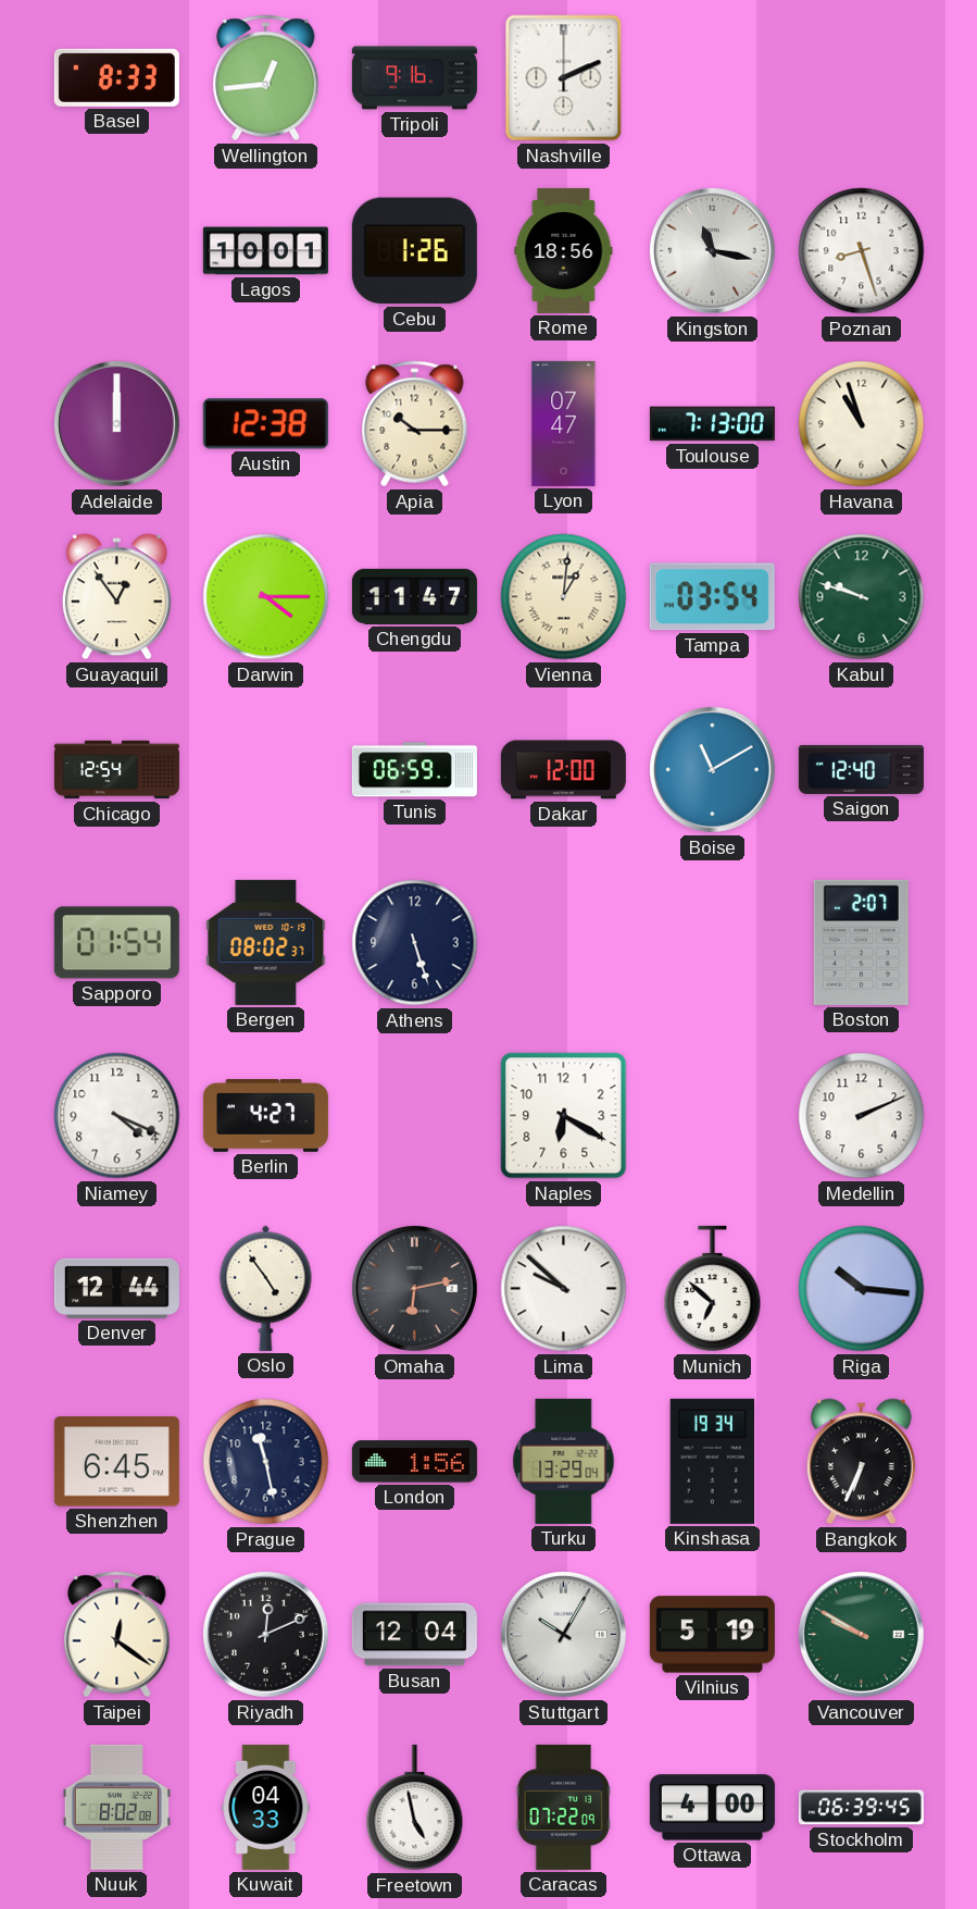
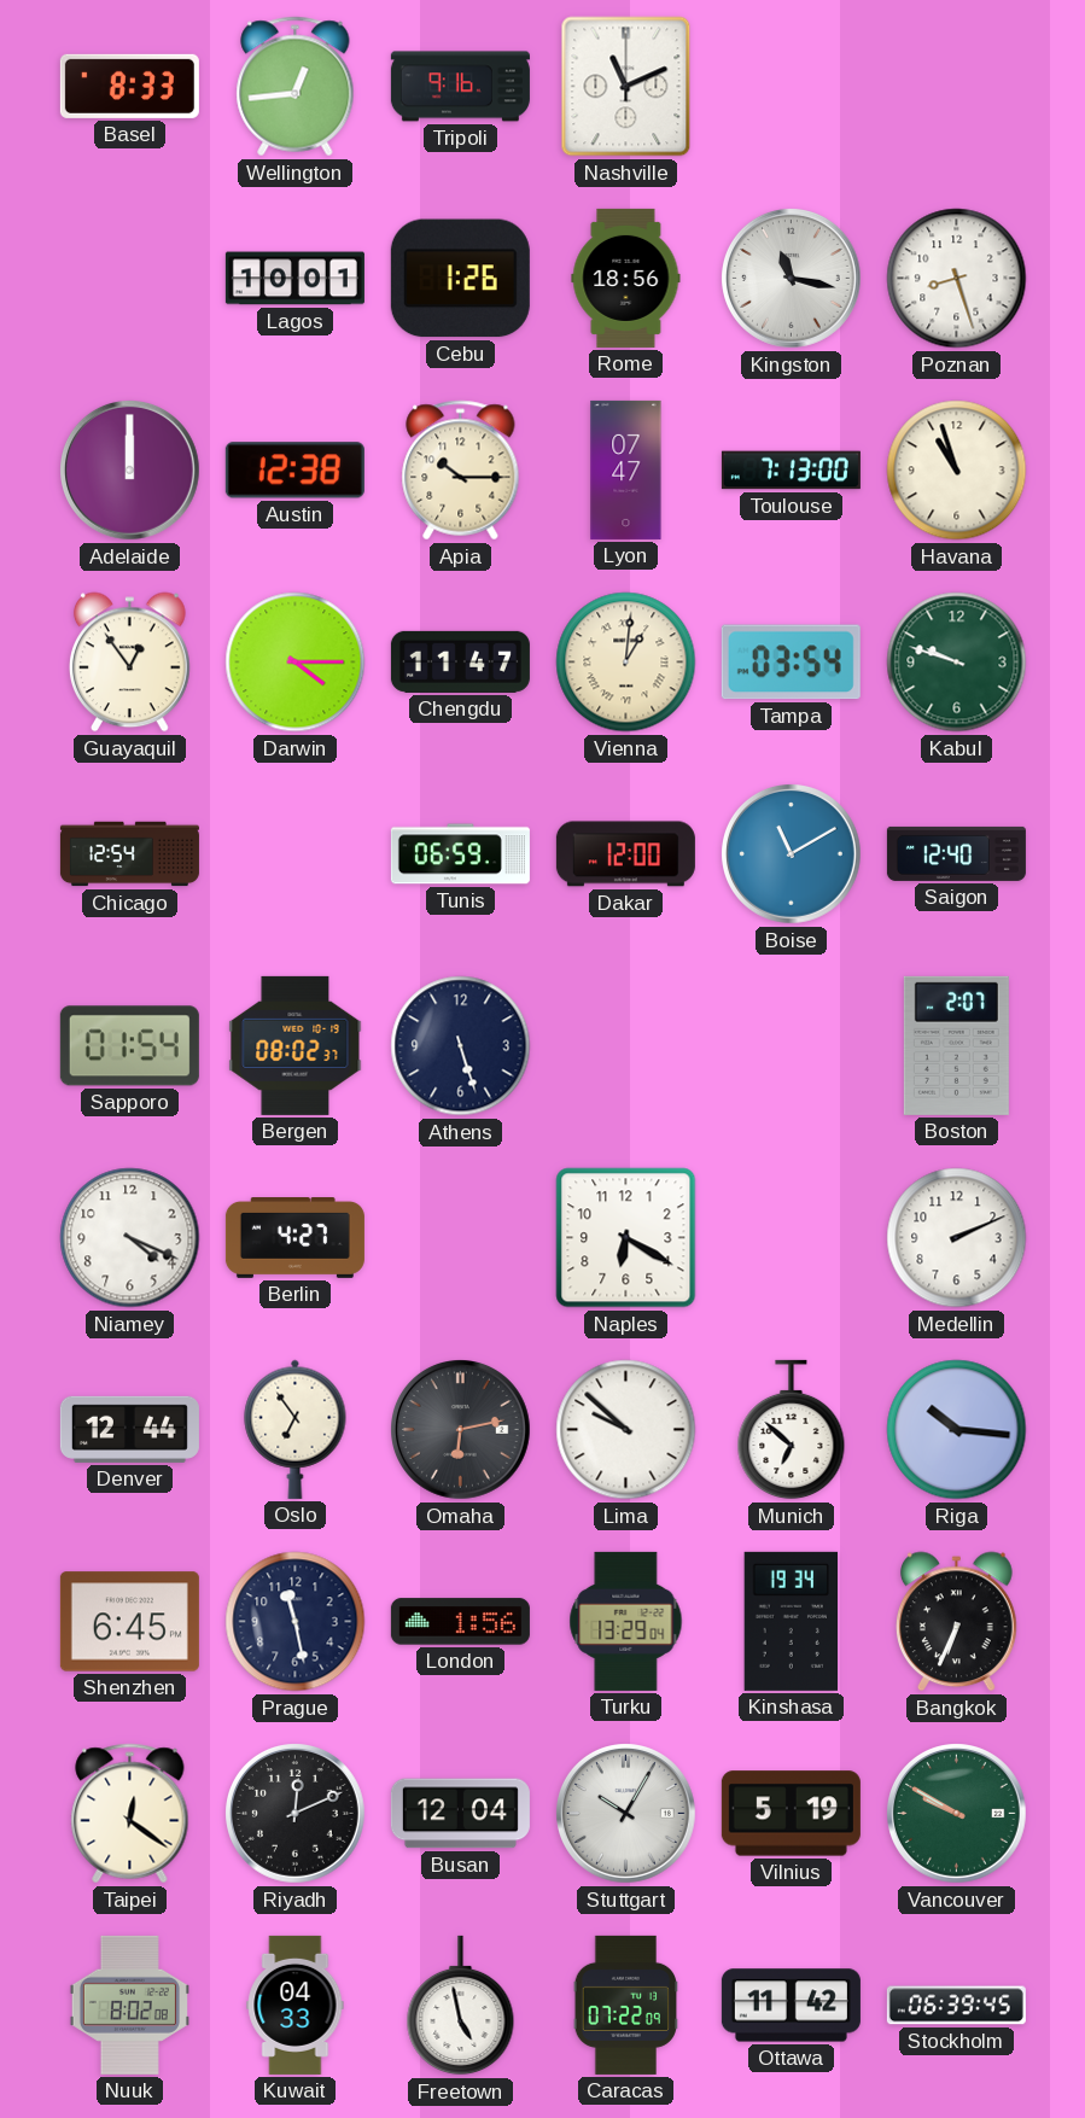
Nashville: 2:11 -> 11:11
Oslo: 4:54 -> 6:54
Ottawa: 4:00 -> 11:42
